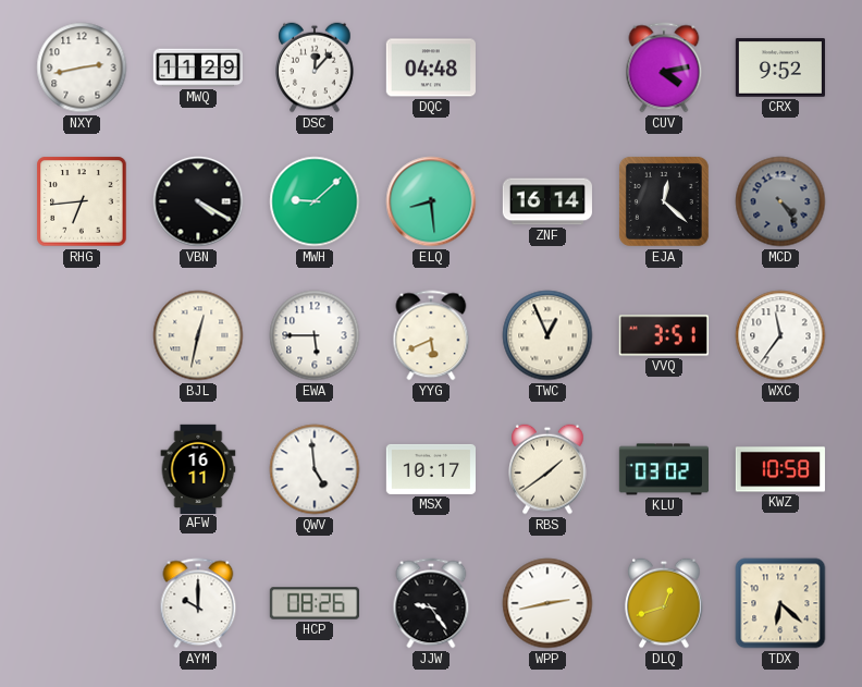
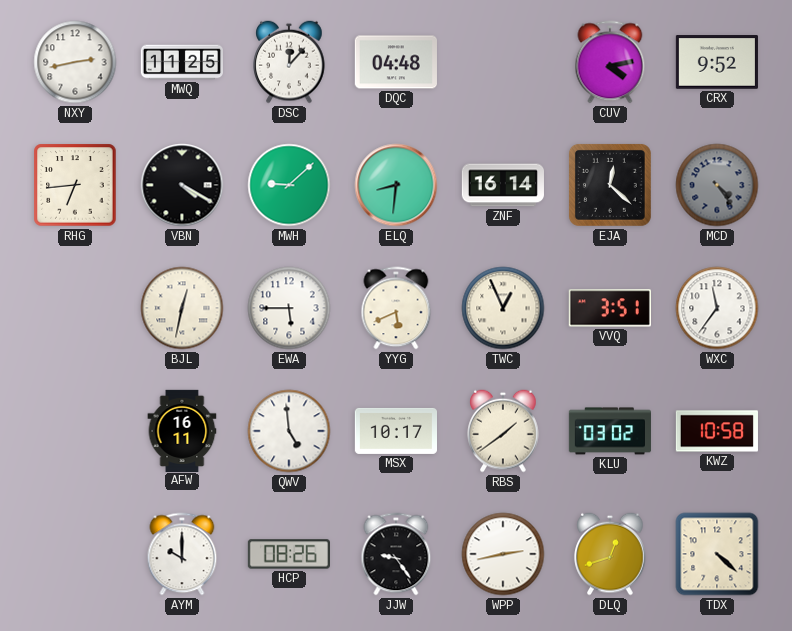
MWQ: 11:29 -> 11:25
ELQ: 8:29 -> 8:31
TDX: 6:22 -> 4:22
